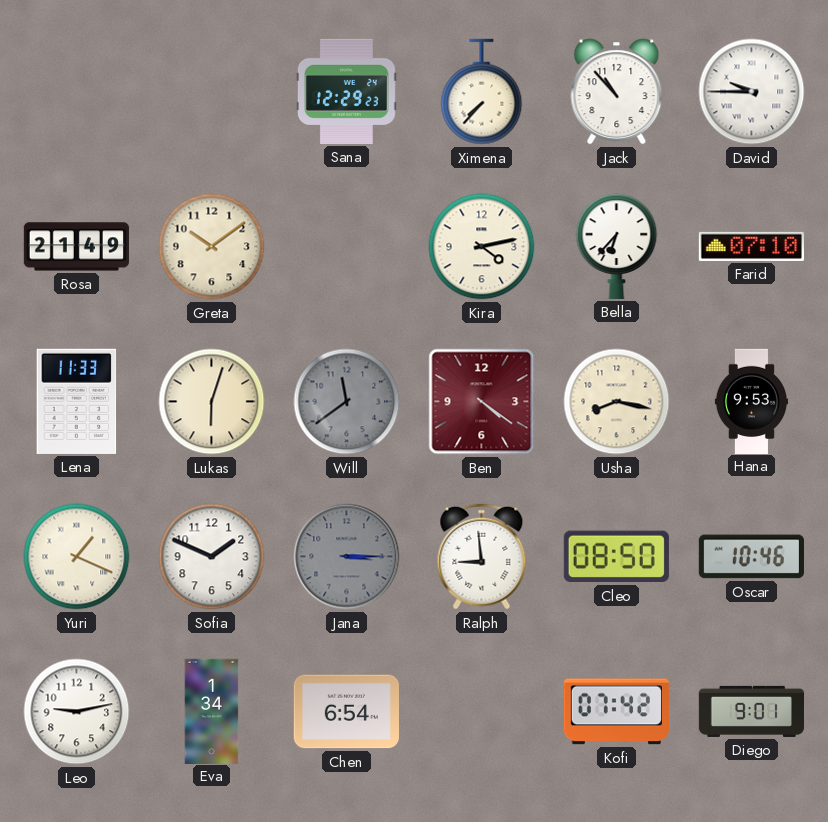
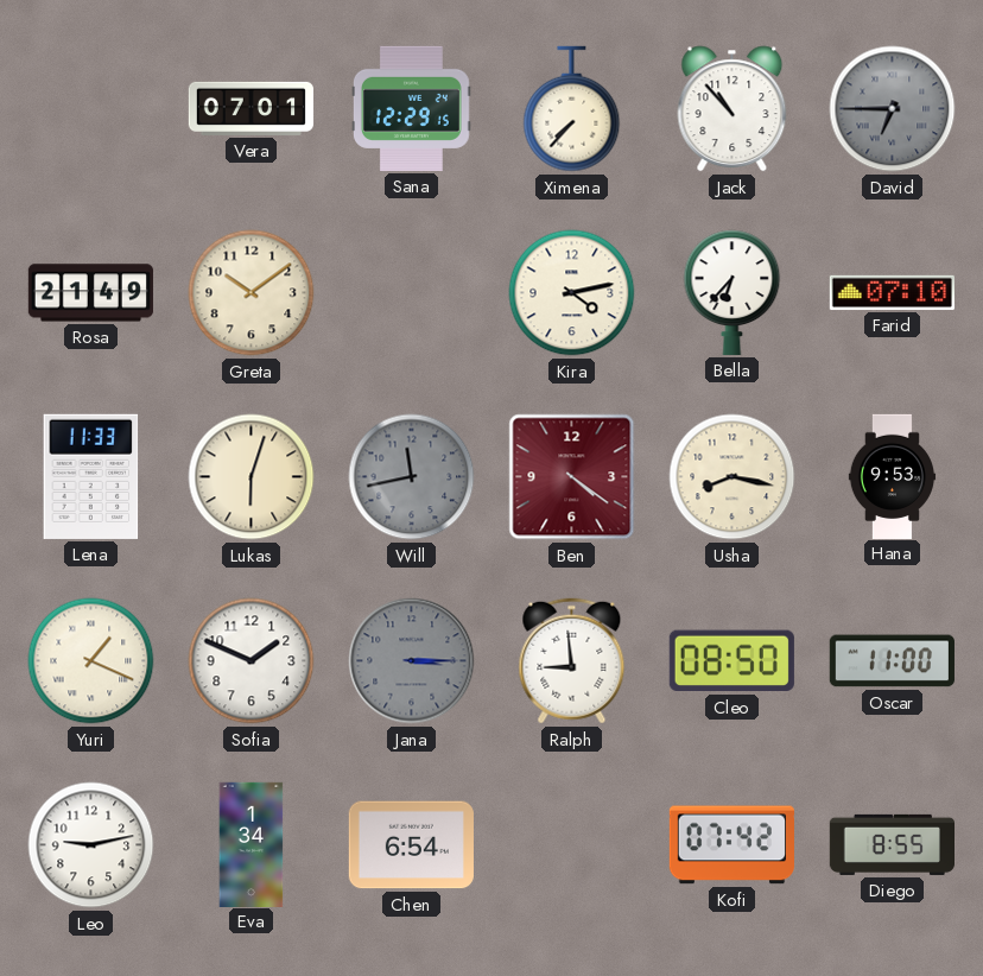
Vera: none -> 07:01
Sana: 12:29:23 -> 12:29:15
David: 9:45 -> 6:45
David dial: white -> grey
Will: 11:39 -> 11:43
Oscar: 10:46 -> 11:00
Diego: 9:01 -> 8:55
